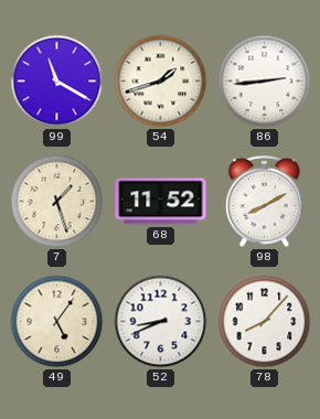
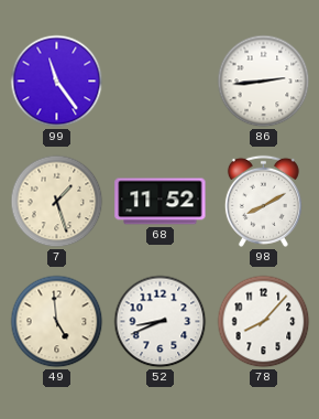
99: 11:20 -> 11:24
54: 1:42 -> none
49: 5:06 -> 4:59
